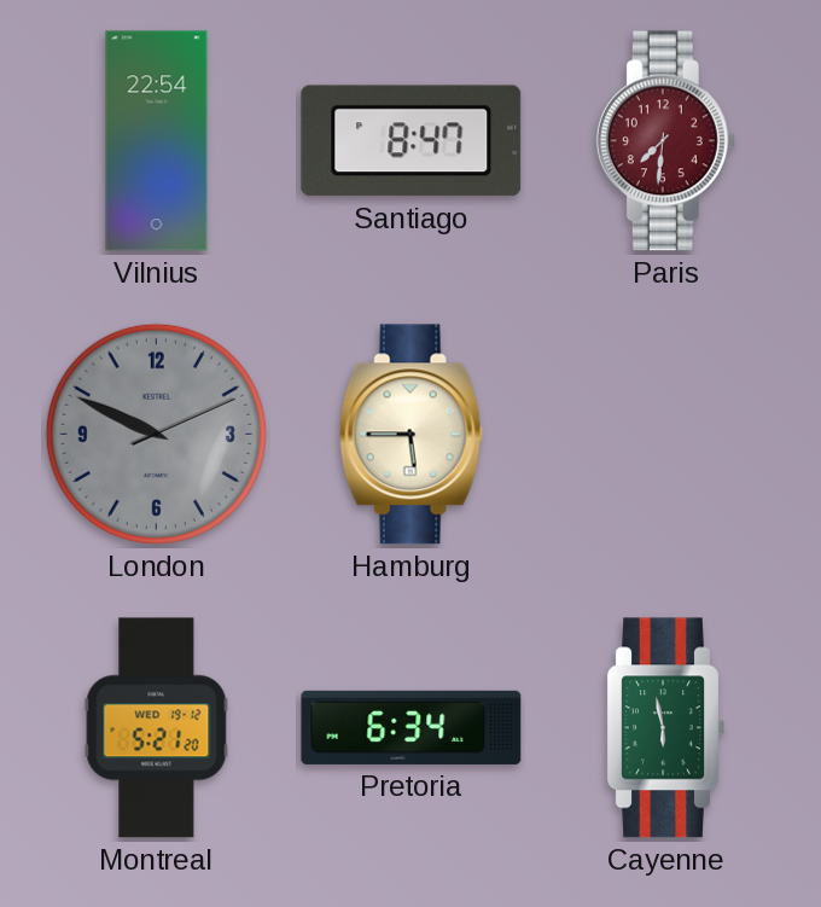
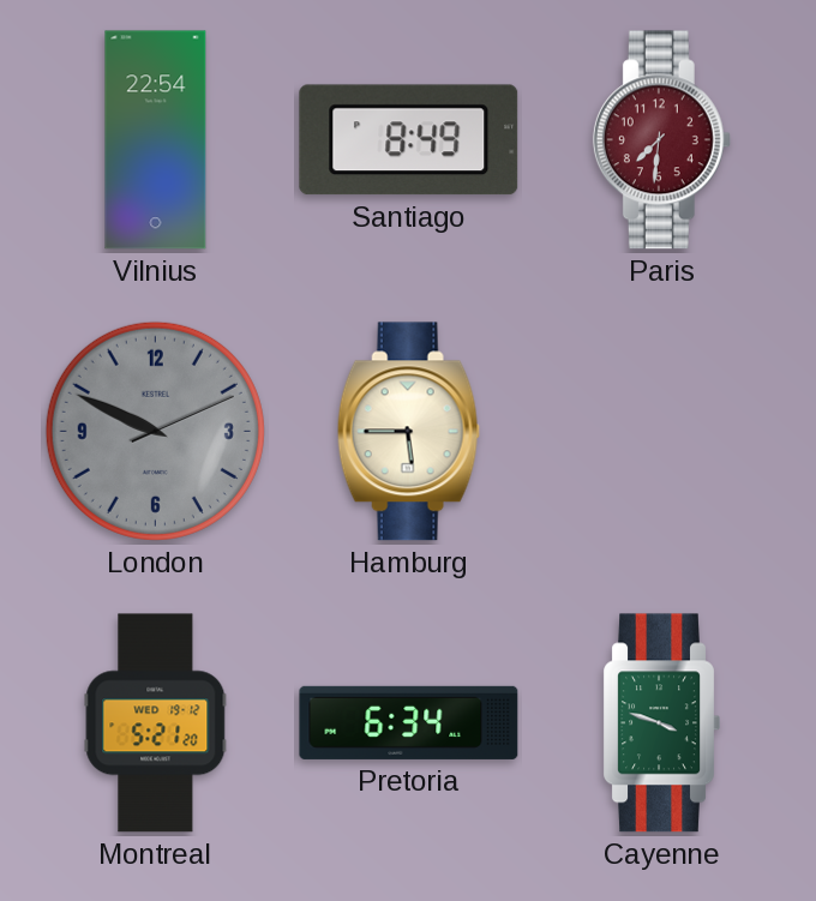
Santiago: 8:47 -> 8:49
Cayenne: 5:58 -> 3:48
